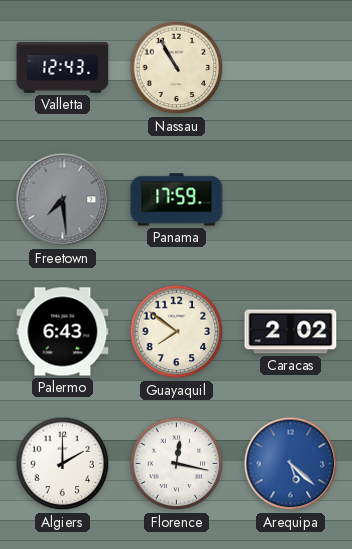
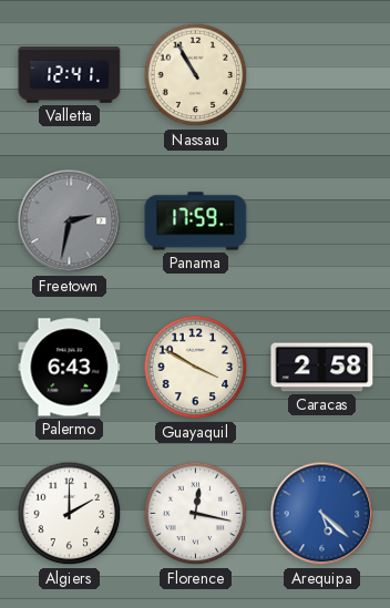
Valletta: 12:43 -> 12:41
Freetown: 7:29 -> 2:32
Guayaquil: 7:51 -> 3:50
Caracas: 2:02 -> 2:58
